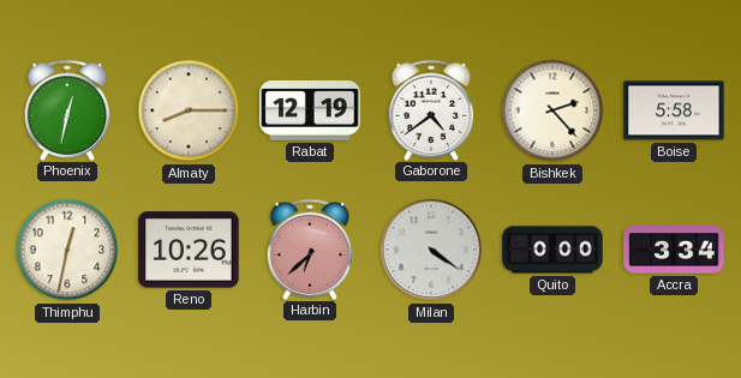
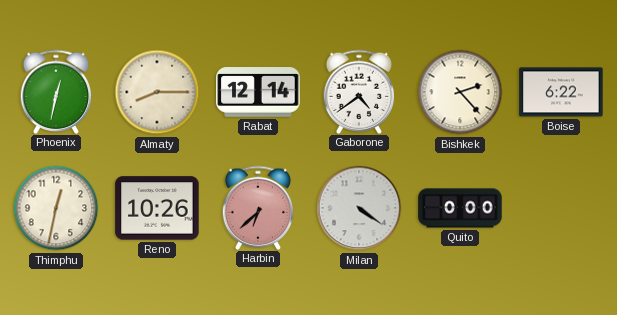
Rabat: 12:19 -> 12:14
Boise: 5:58 -> 6:22
Accra: 3:34 -> none
